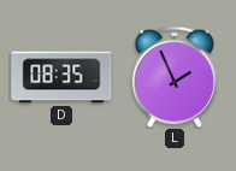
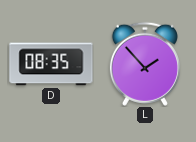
L: 1:56 -> 1:53
